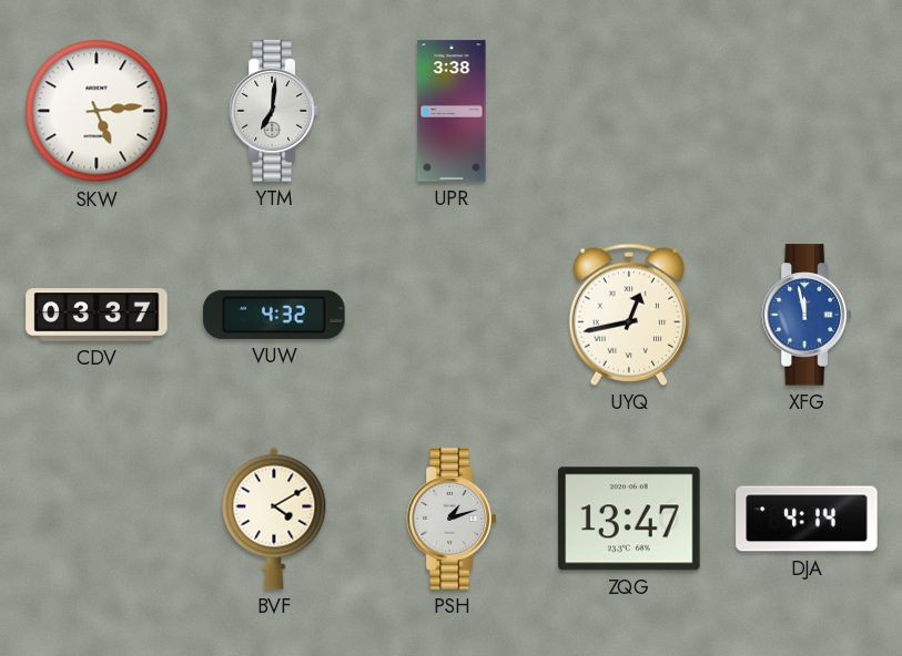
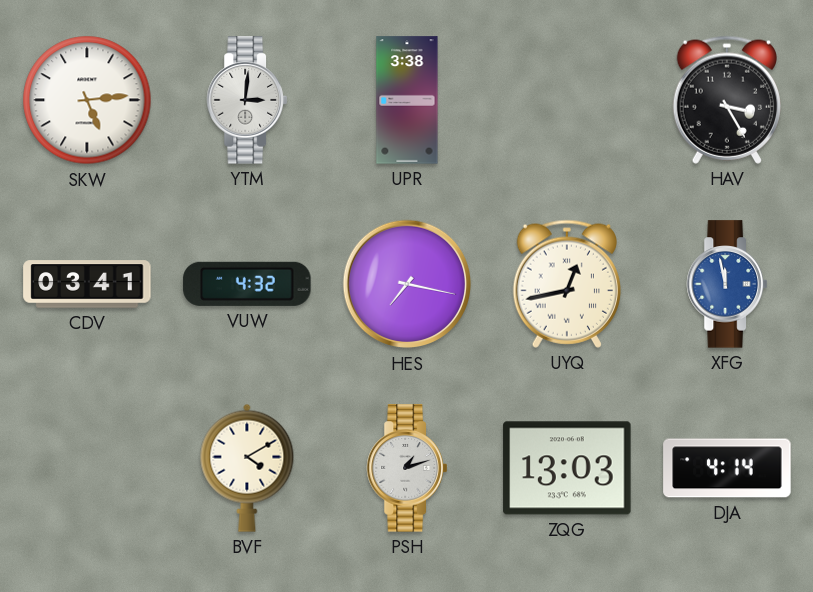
YTM: 7:01 -> 3:01
HAV: none -> 3:25
CDV: 03:37 -> 03:41
HES: none -> 7:17
ZQG: 13:47 -> 13:03
